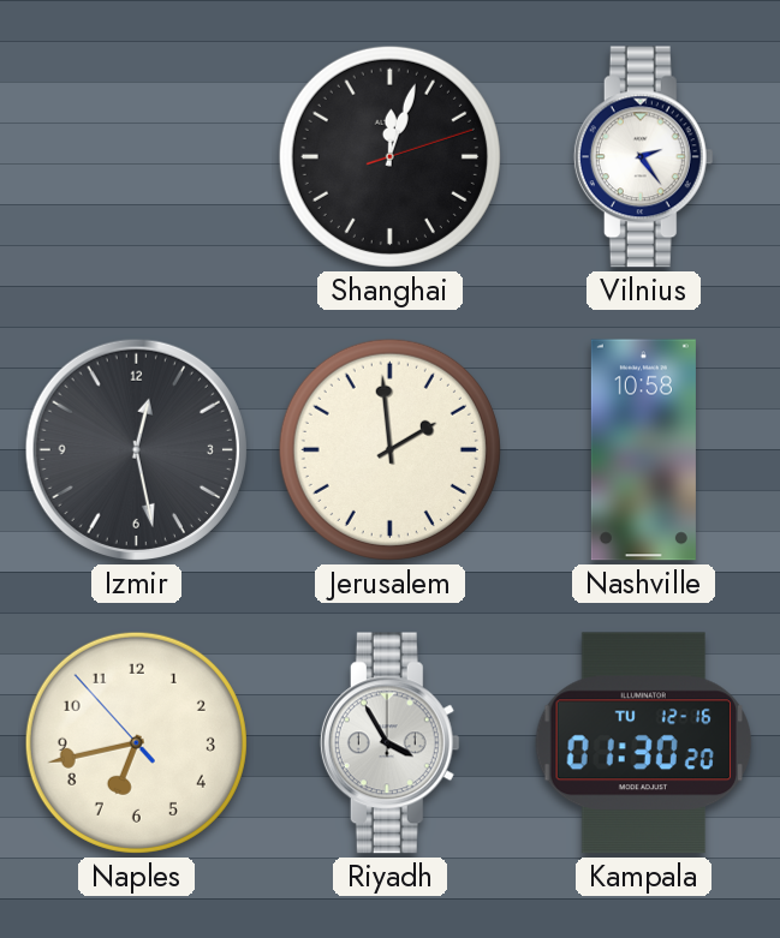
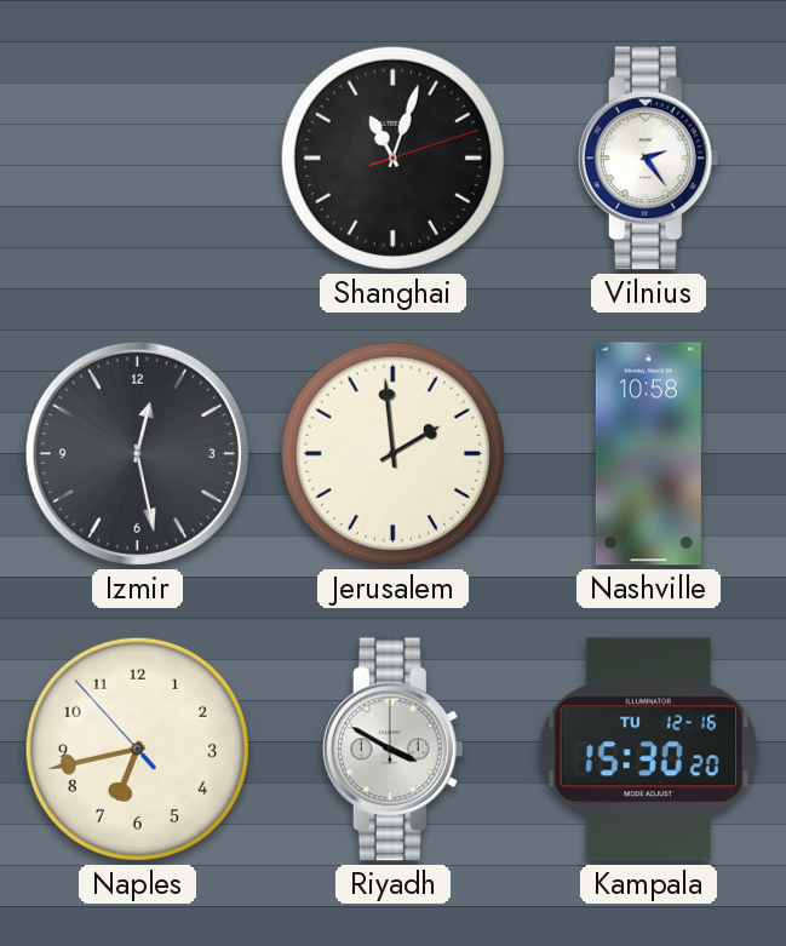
Shanghai: 12:03 -> 11:03
Riyadh: 3:55 -> 3:50
Kampala: 01:30 -> 15:30
